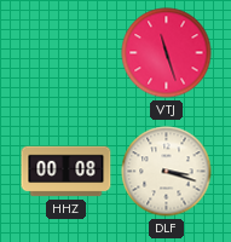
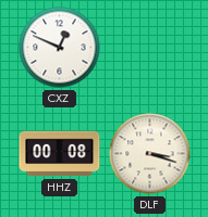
CXZ: none -> 12:49
VTJ: 11:27 -> none
